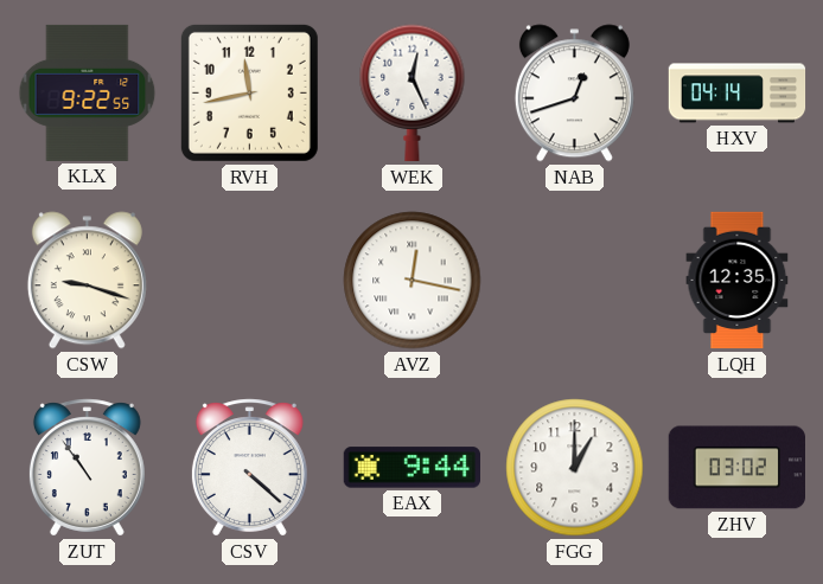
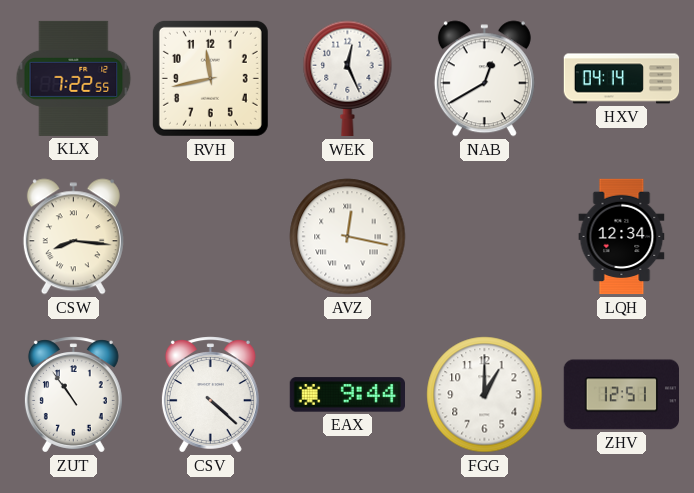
KLX: 9:22 -> 7:22
NAB: 12:42 -> 12:40
CSW: 9:18 -> 8:16
LQH: 12:35 -> 12:34
ZHV: 03:02 -> 12:51
